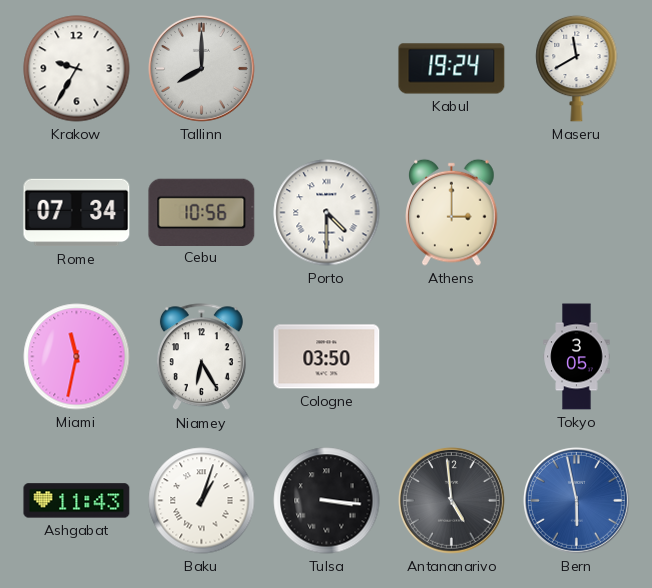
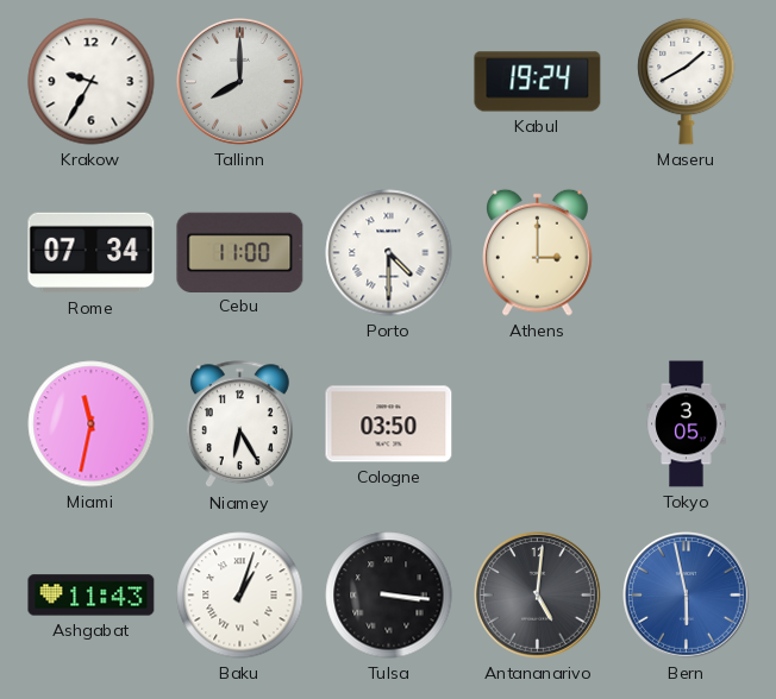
Maseru: 11:40 -> 1:40
Cebu: 10:56 -> 11:00
Antananarivo: 4:59 -> 5:01
